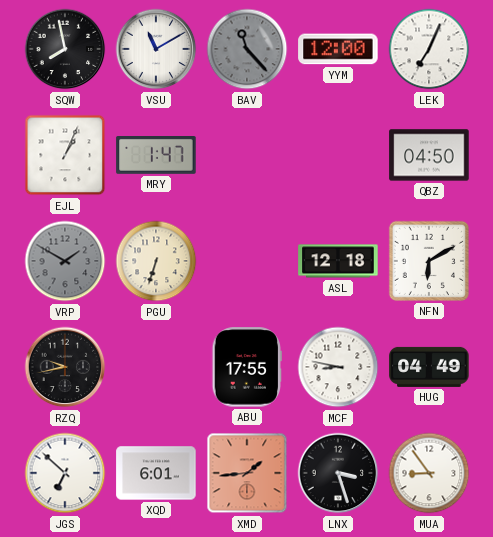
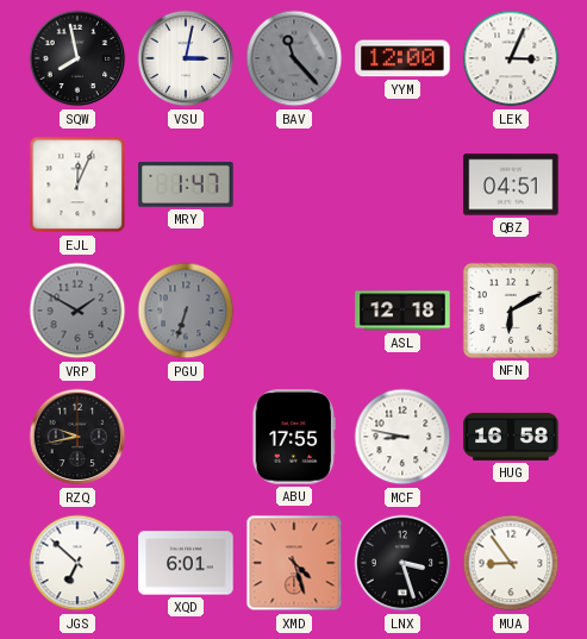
VSU: 11:10 -> 3:02
LEK: 7:04 -> 3:04
EJL: 1:04 -> 12:04
QBZ: 04:50 -> 04:51
PGU dial: cream -> grey
HUG: 04:49 -> 16:58
XMD: 1:44 -> 4:27
